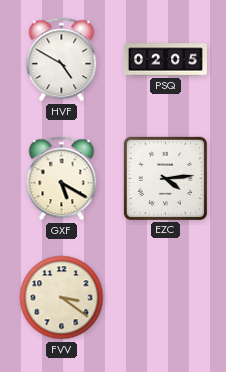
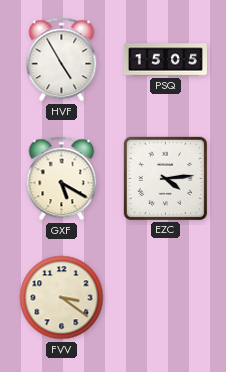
HVF: 4:50 -> 4:55
PSQ: 02:05 -> 15:05
